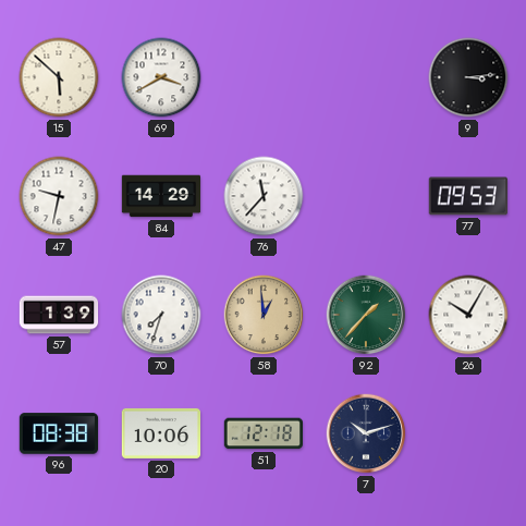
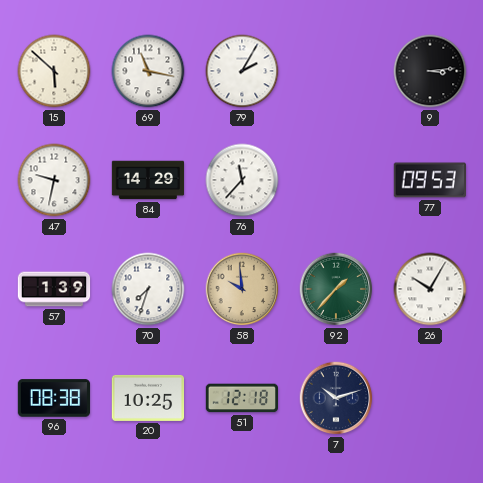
69: 3:40 -> 11:17
79: none -> 2:05
58: 12:59 -> 9:59
20: 10:06 -> 10:25
